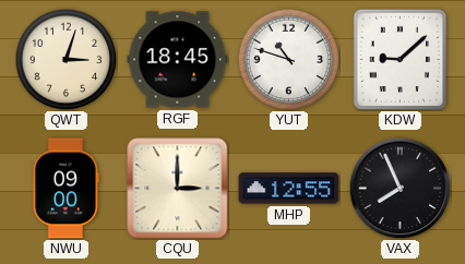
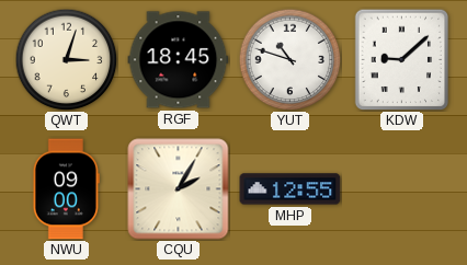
CQU: 3:00 -> 2:05
VAX: 7:56 -> none
